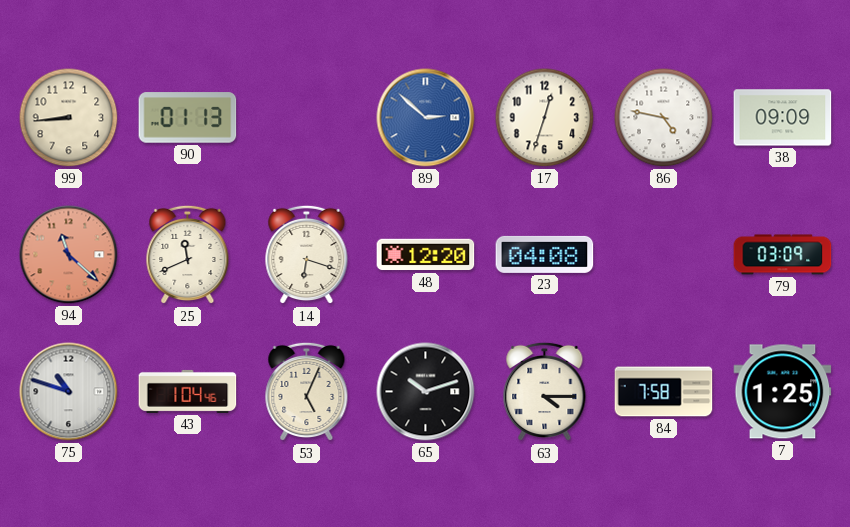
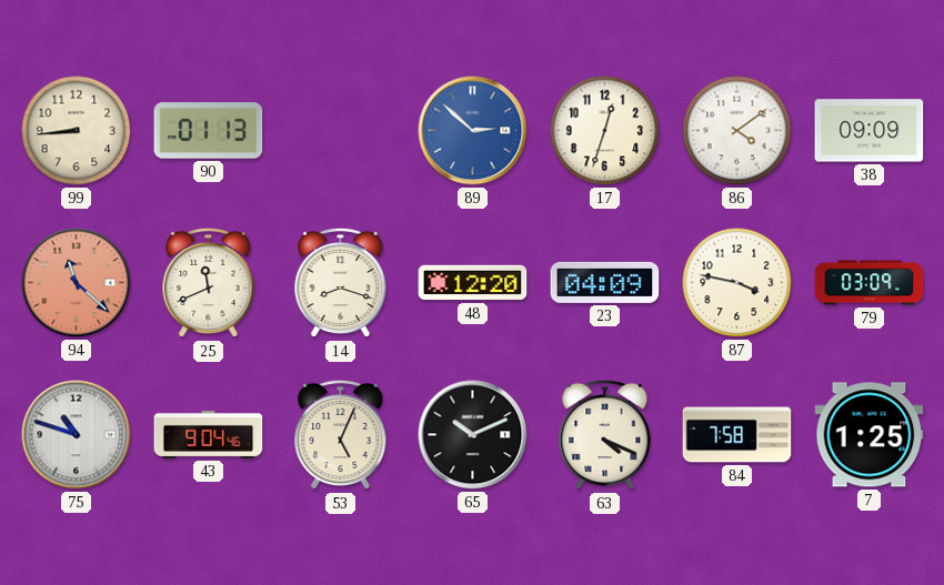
86: 4:47 -> 4:09
14: 6:18 -> 8:18
23: 04:08 -> 04:09
87: none -> 3:47
43: 1:04 -> 9:04
65: 10:12 -> 10:11
63: 4:15 -> 4:19
